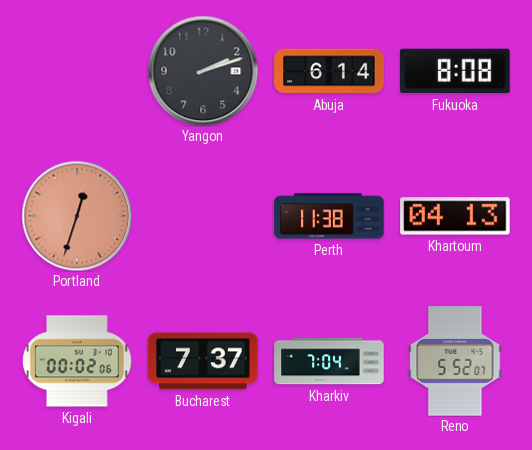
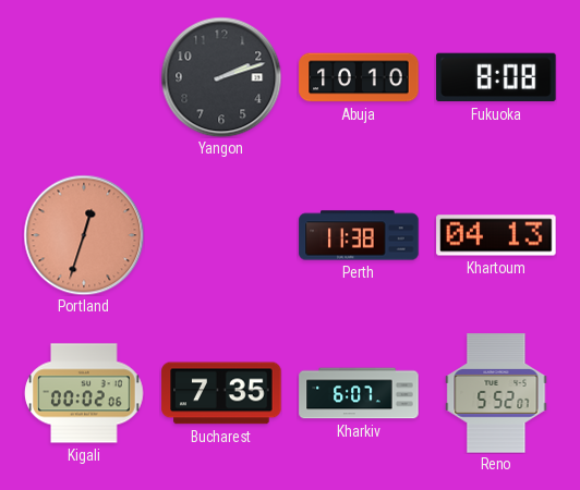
Abuja: 6:14 -> 10:10
Bucharest: 7:37 -> 7:35
Kharkiv: 7:04 -> 6:07
